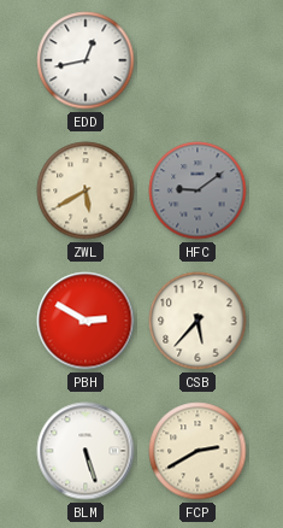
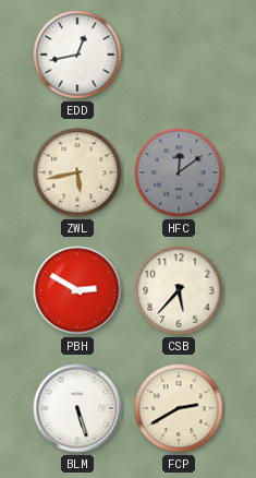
ZWL: 5:40 -> 5:43
HFC: 9:09 -> 12:09
